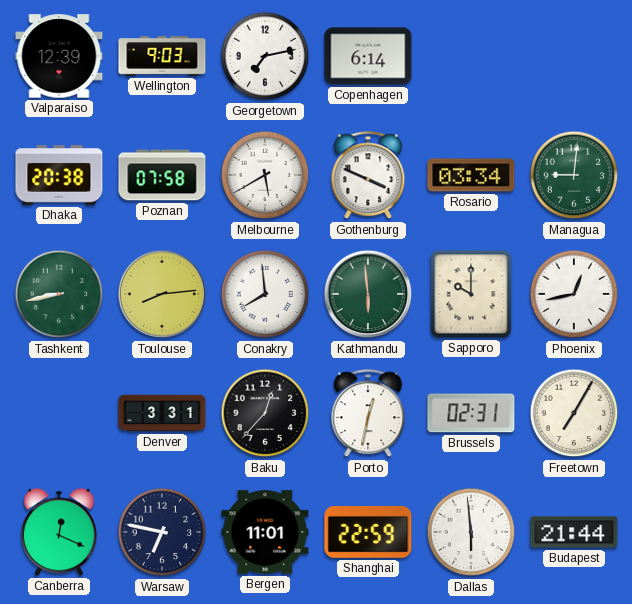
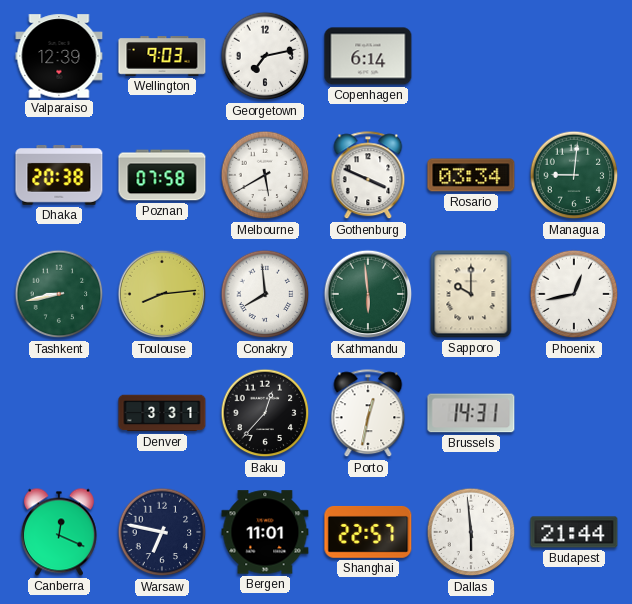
Brussels: 02:31 -> 14:31
Freetown: 7:05 -> none
Shanghai: 22:59 -> 22:57
